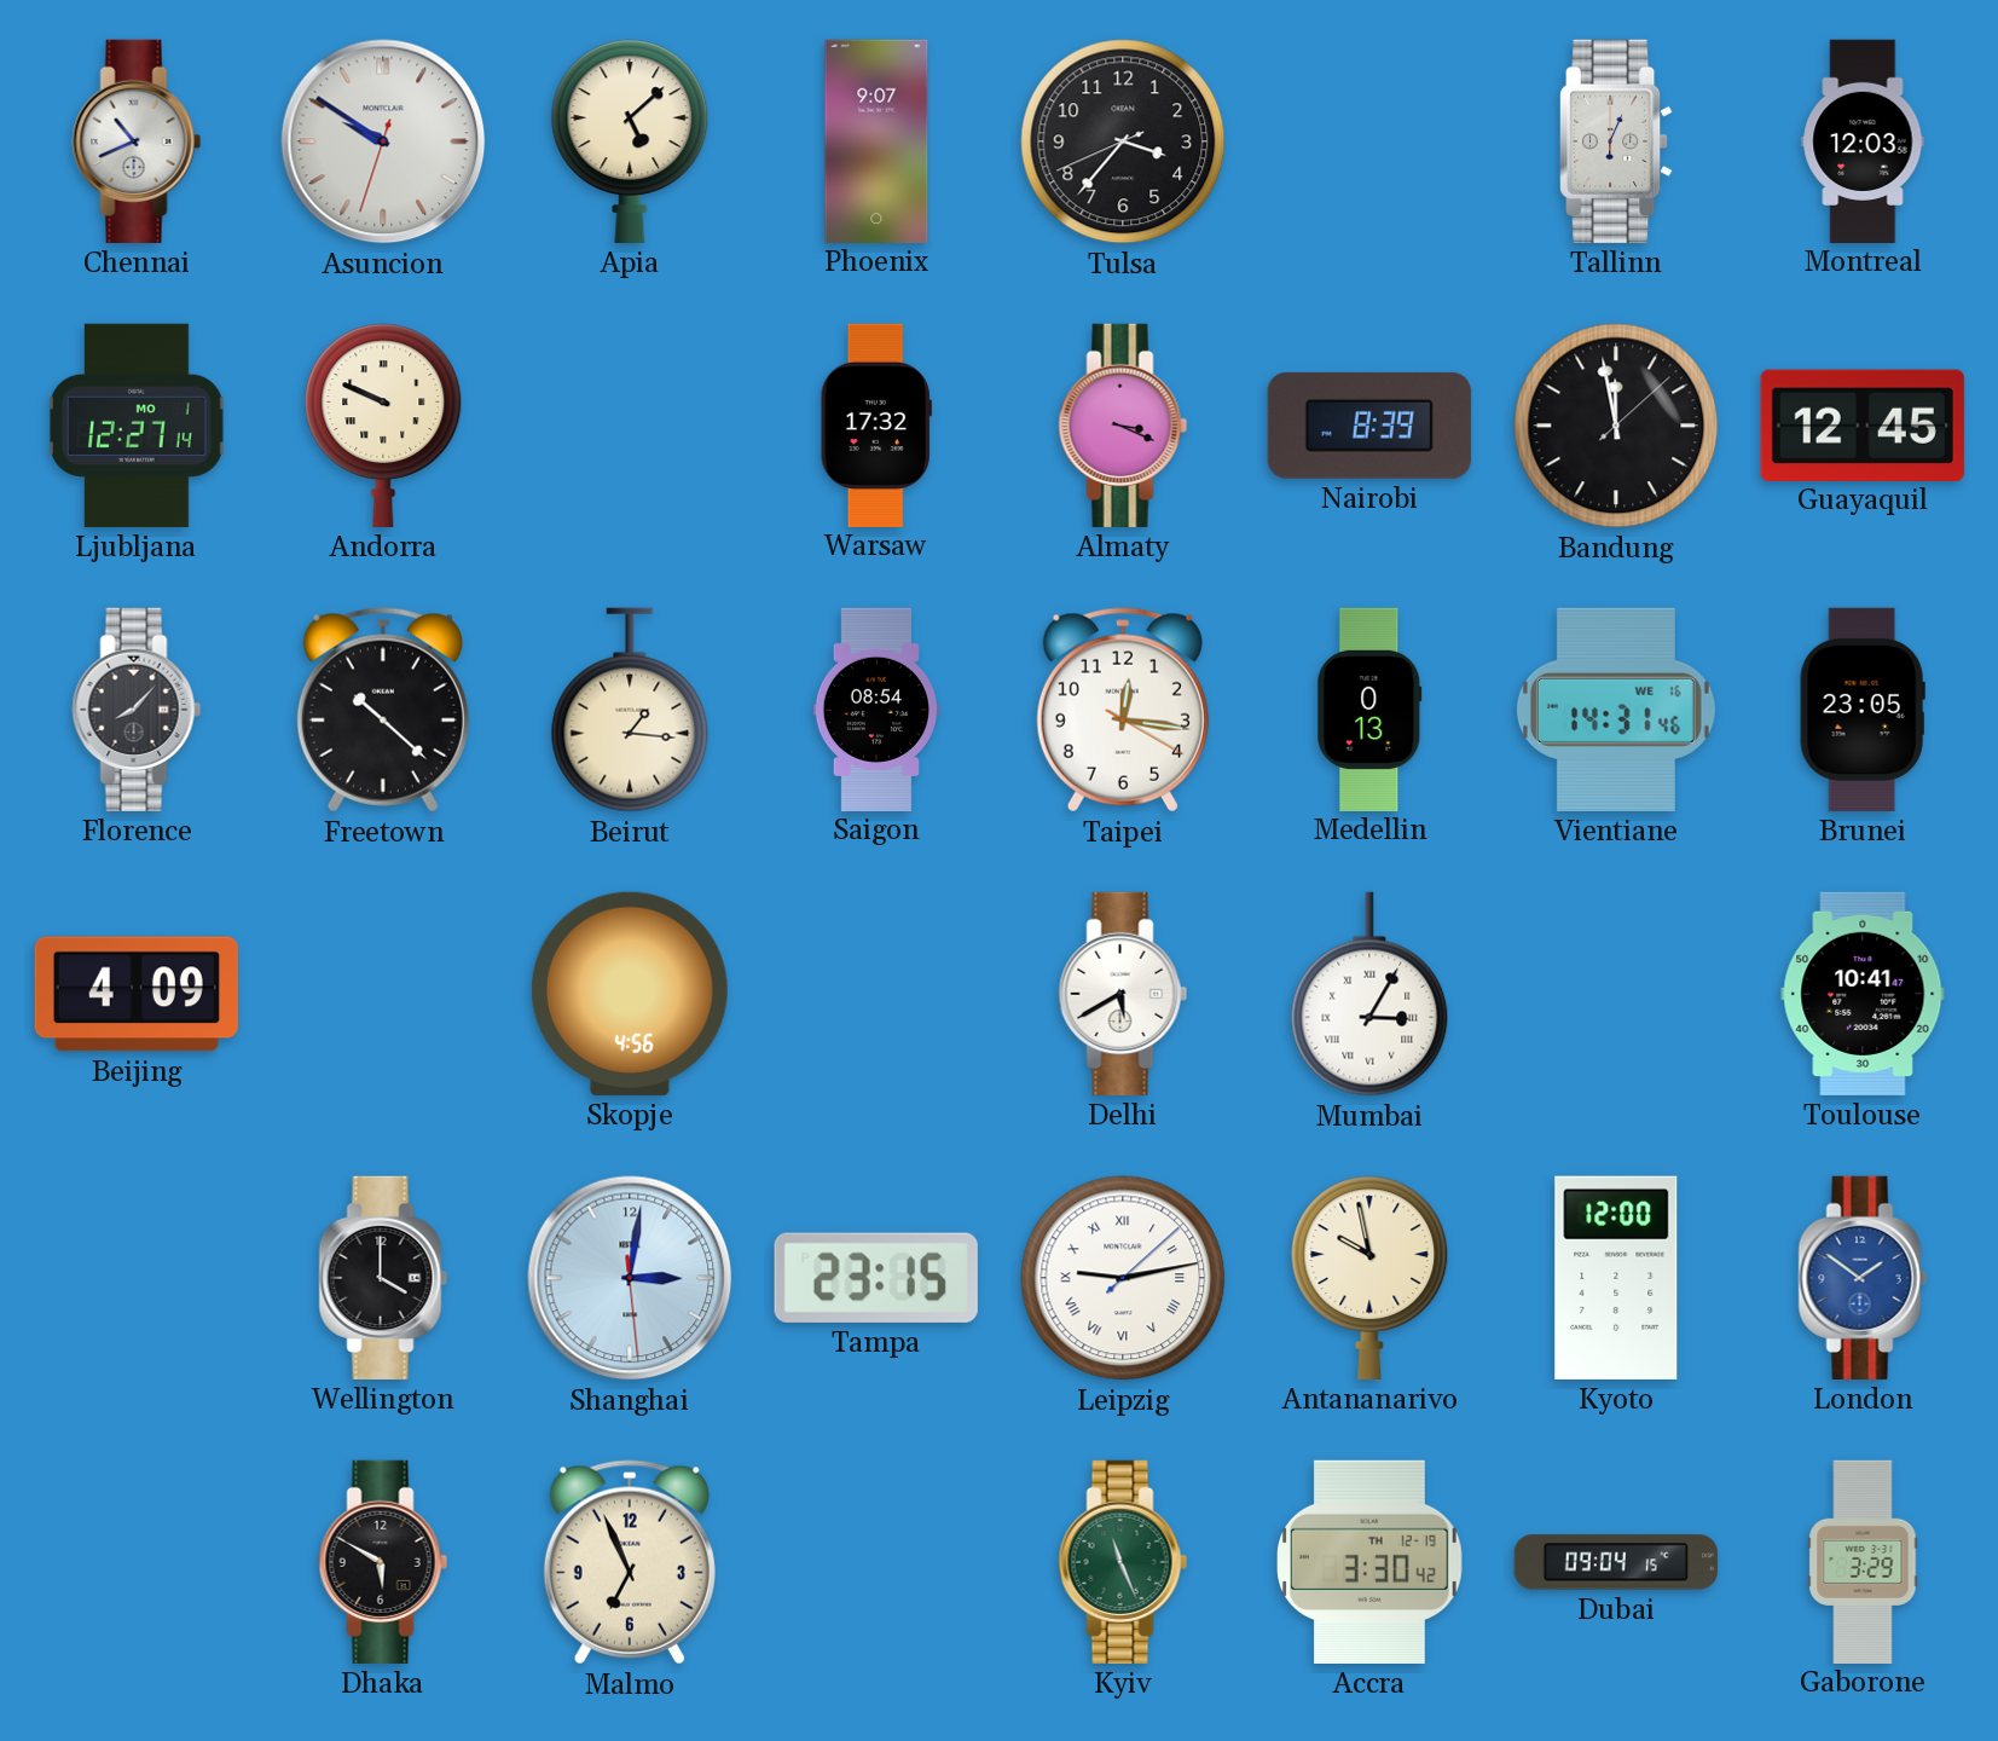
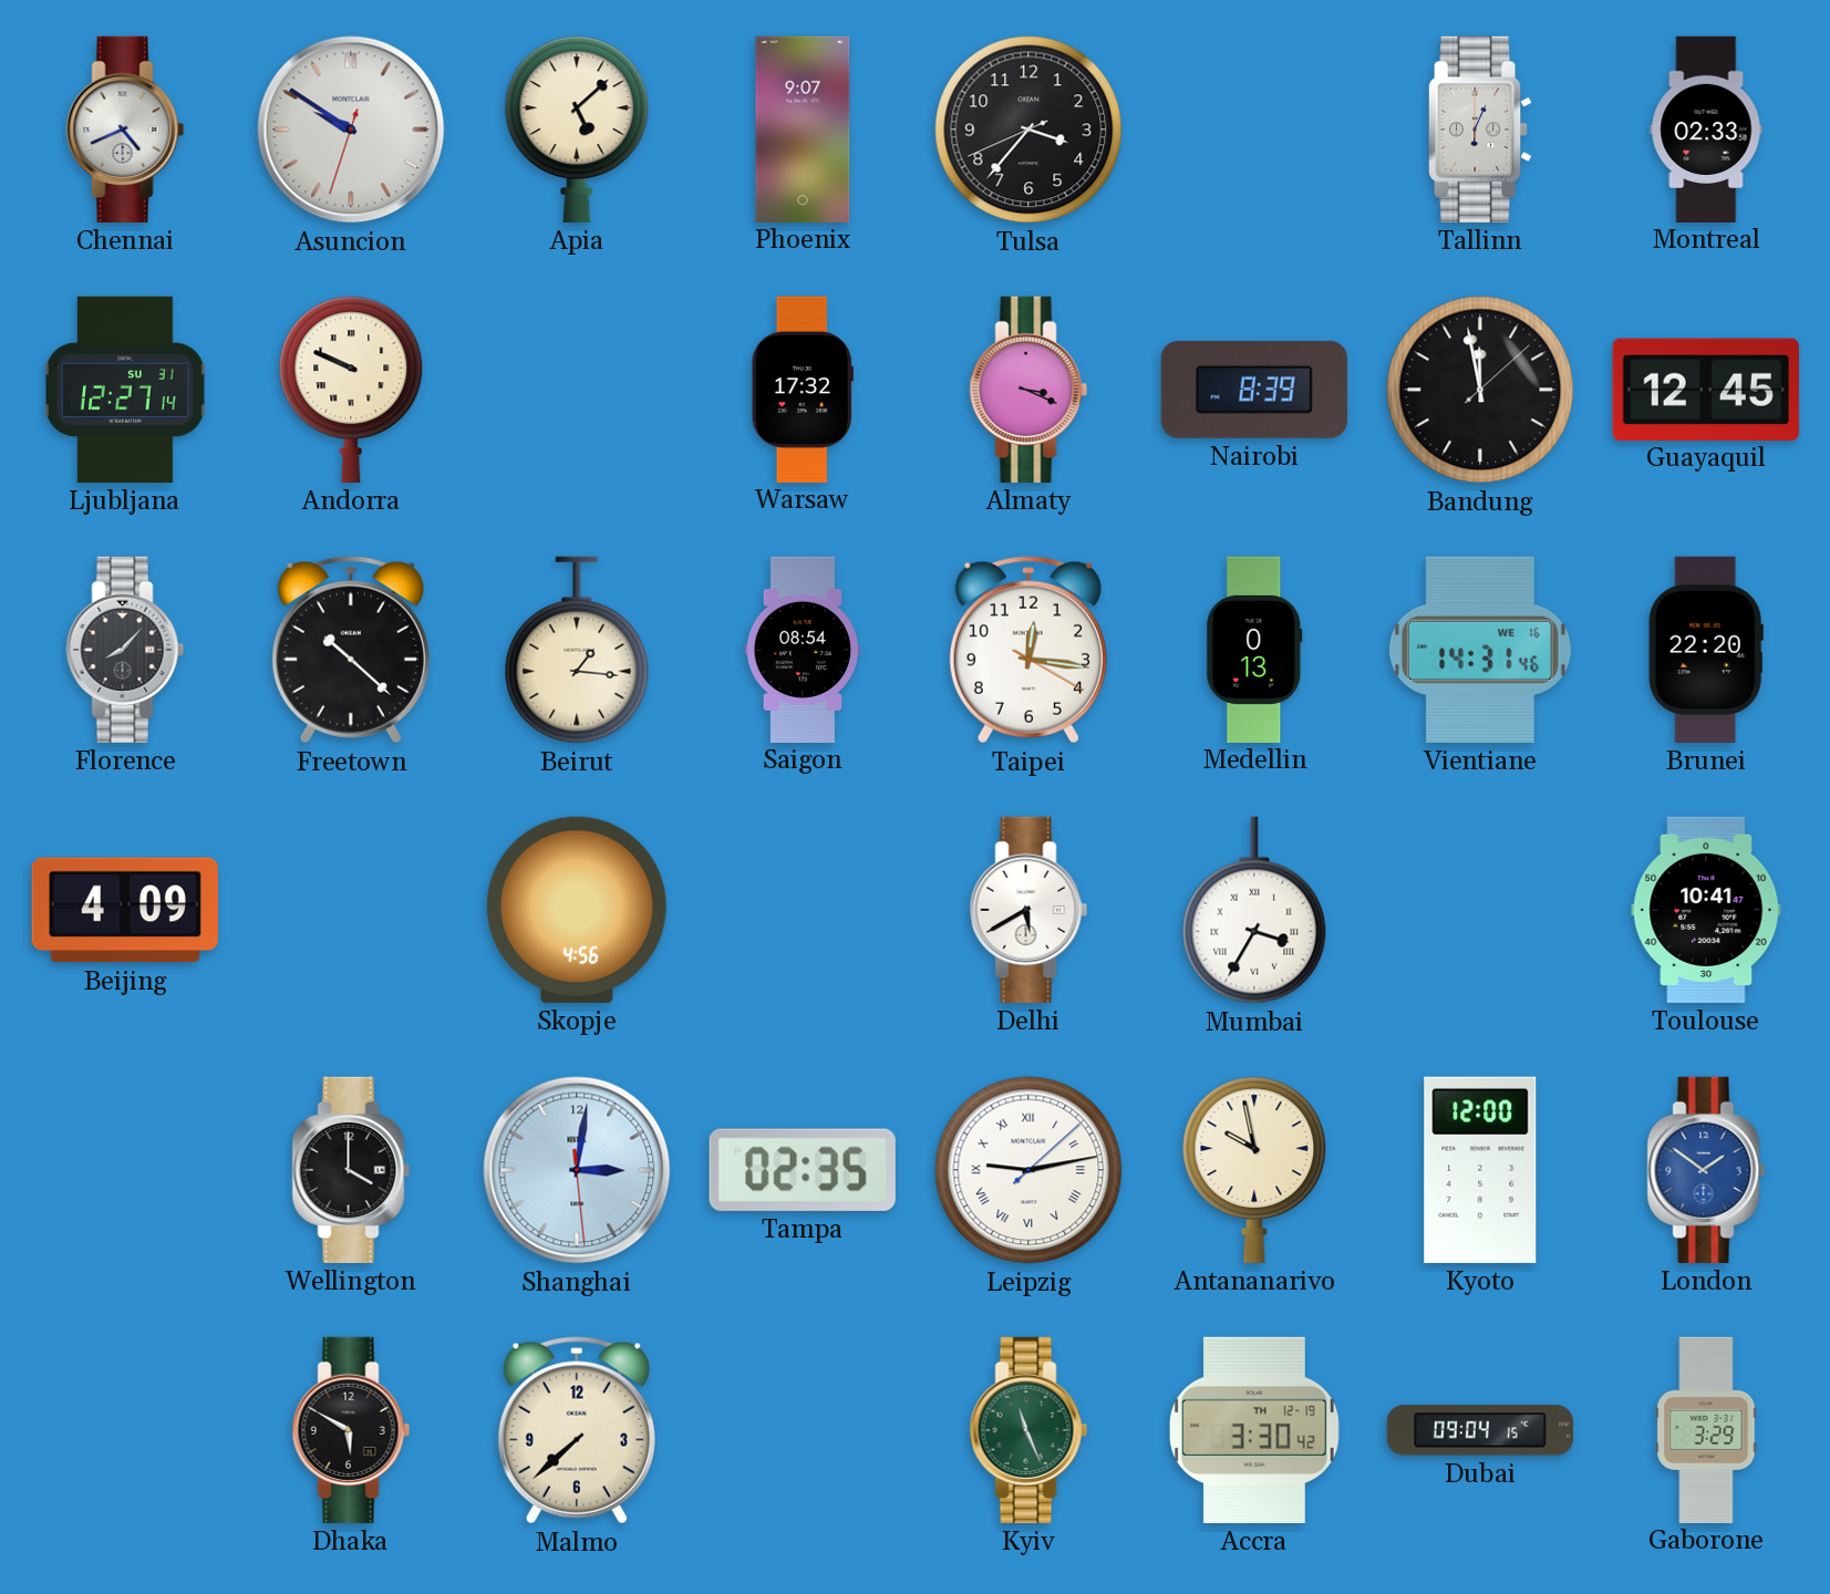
Chennai: 10:41 -> 4:41
Montreal: 12:03 -> 02:33
Ljubljana date: MO 1 -> SU 31
Brunei: 23:05 -> 22:20
Mumbai: 3:05 -> 3:35
Tampa: 23:15 -> 02:35
Malmo: 6:56 -> 7:38
